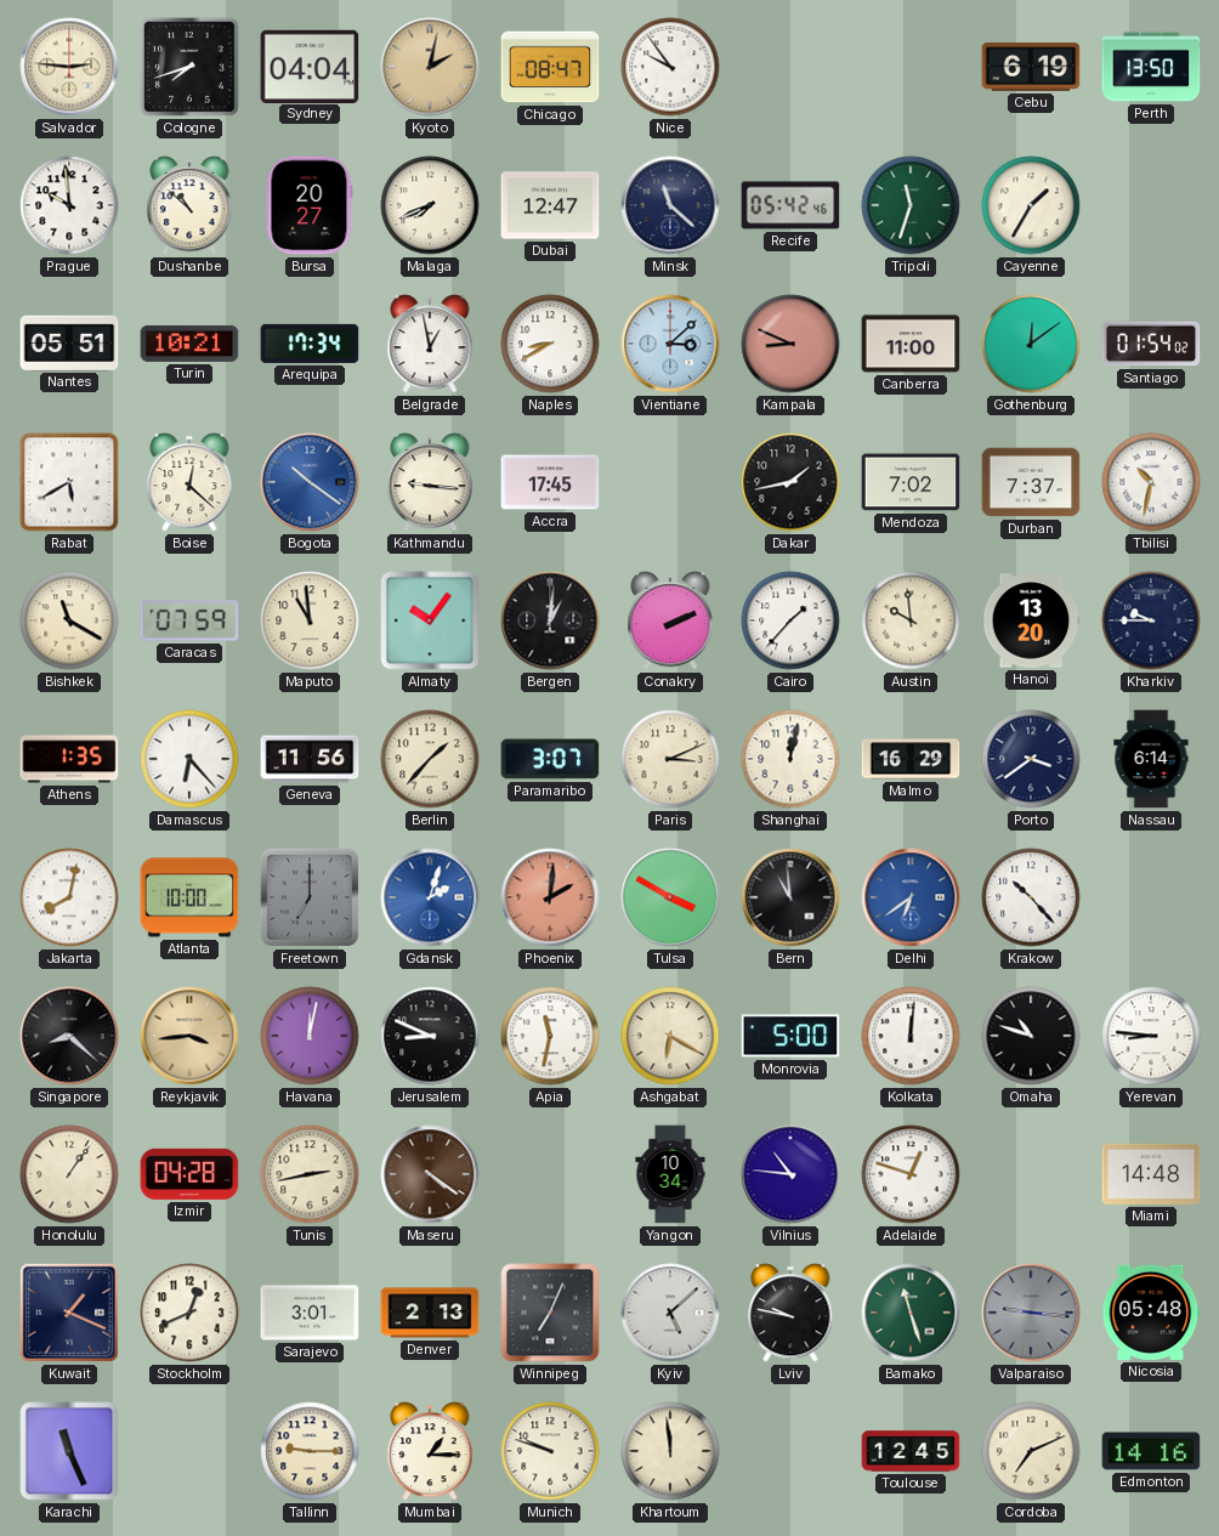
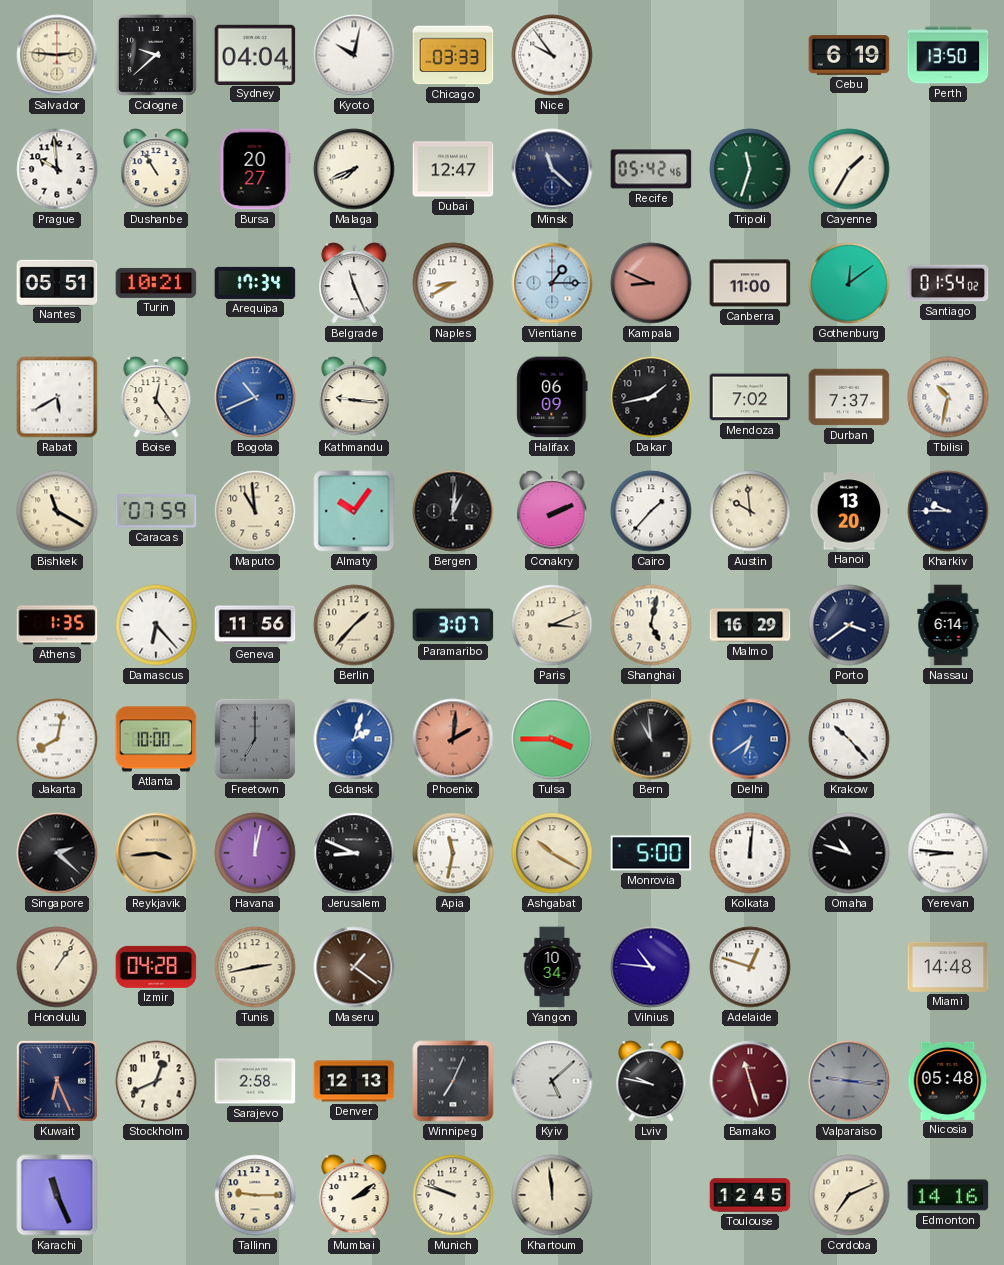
Cologne: 7:42 -> 9:38
Kyoto: 2:02 -> 10:02
Kyoto dial: champagne -> white
Chicago: 08:47 -> 03:33
Dushanbe: 10:52 -> 10:55
Belgrade: 12:58 -> 11:26
Vientiane: 3:08 -> 1:15
Boise: 12:22 -> 12:24
Bogota: 10:21 -> 10:41
Accra: 17:45 -> none
Halifax: none -> 06:09
Shanghai: 12:02 -> 5:02
Tulsa: 3:50 -> 3:45
Singapore: 8:22 -> 2:22
Ashgabat: 6:20 -> 10:20
Maseru: 4:21 -> 1:21
Kuwait: 1:19 -> 6:26
Sarajevo: 3:01 -> 2:58
Denver: 2:13 -> 12:13
Bamako dial: green -> burgundy
Mumbai: 1:15 -> 2:09
